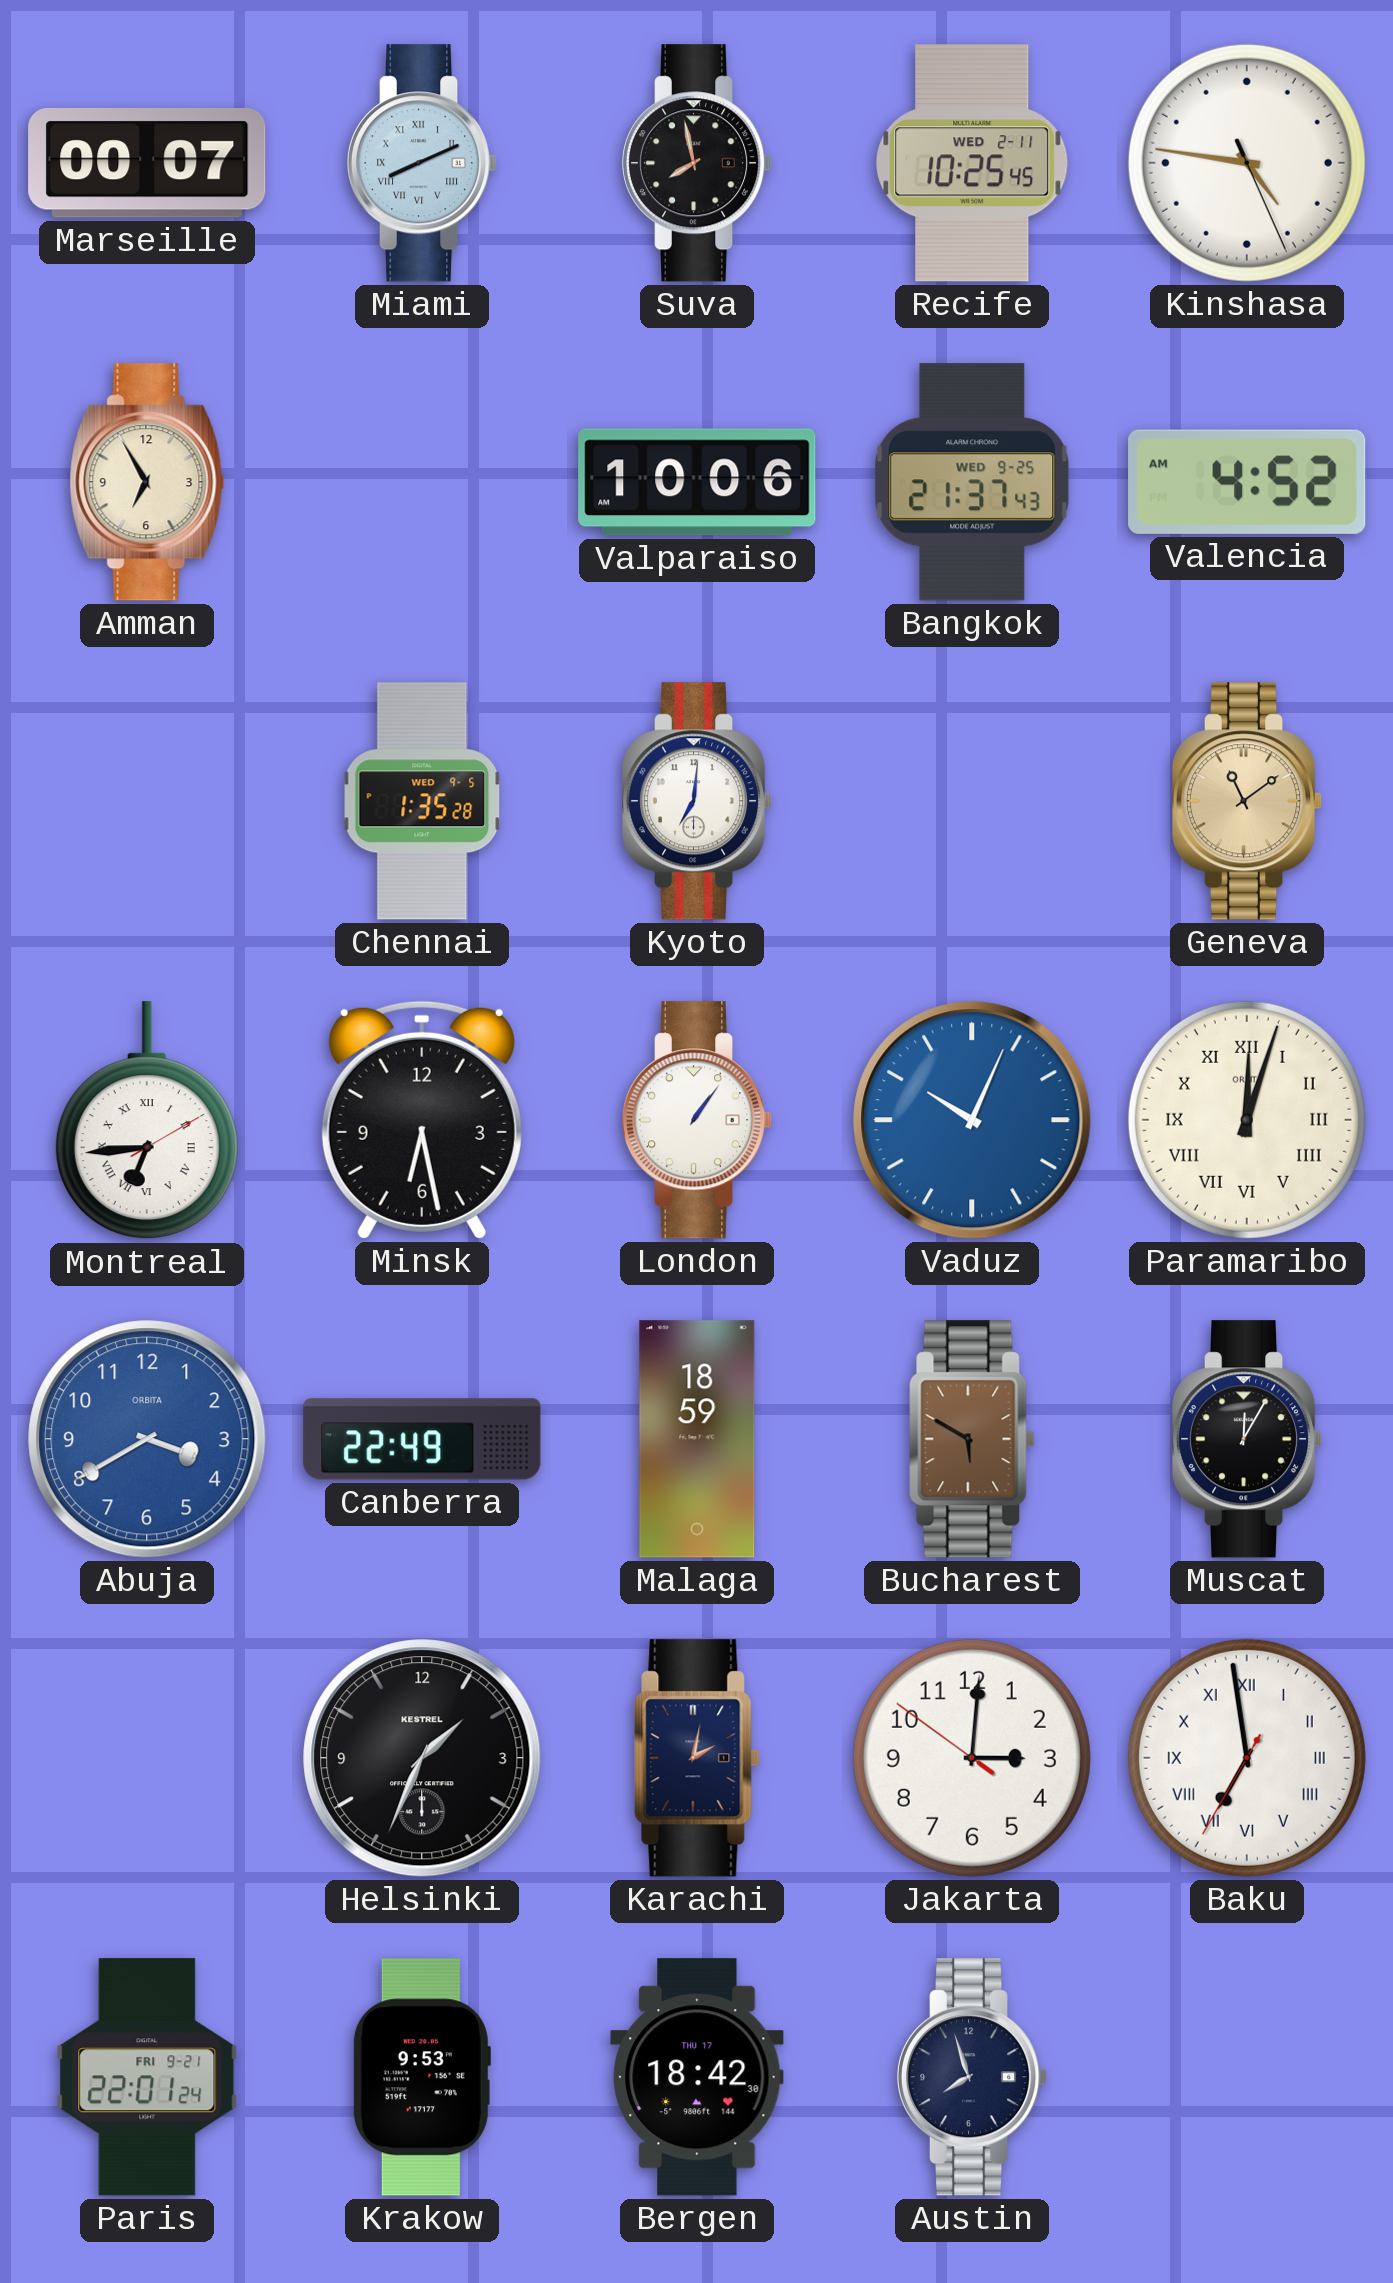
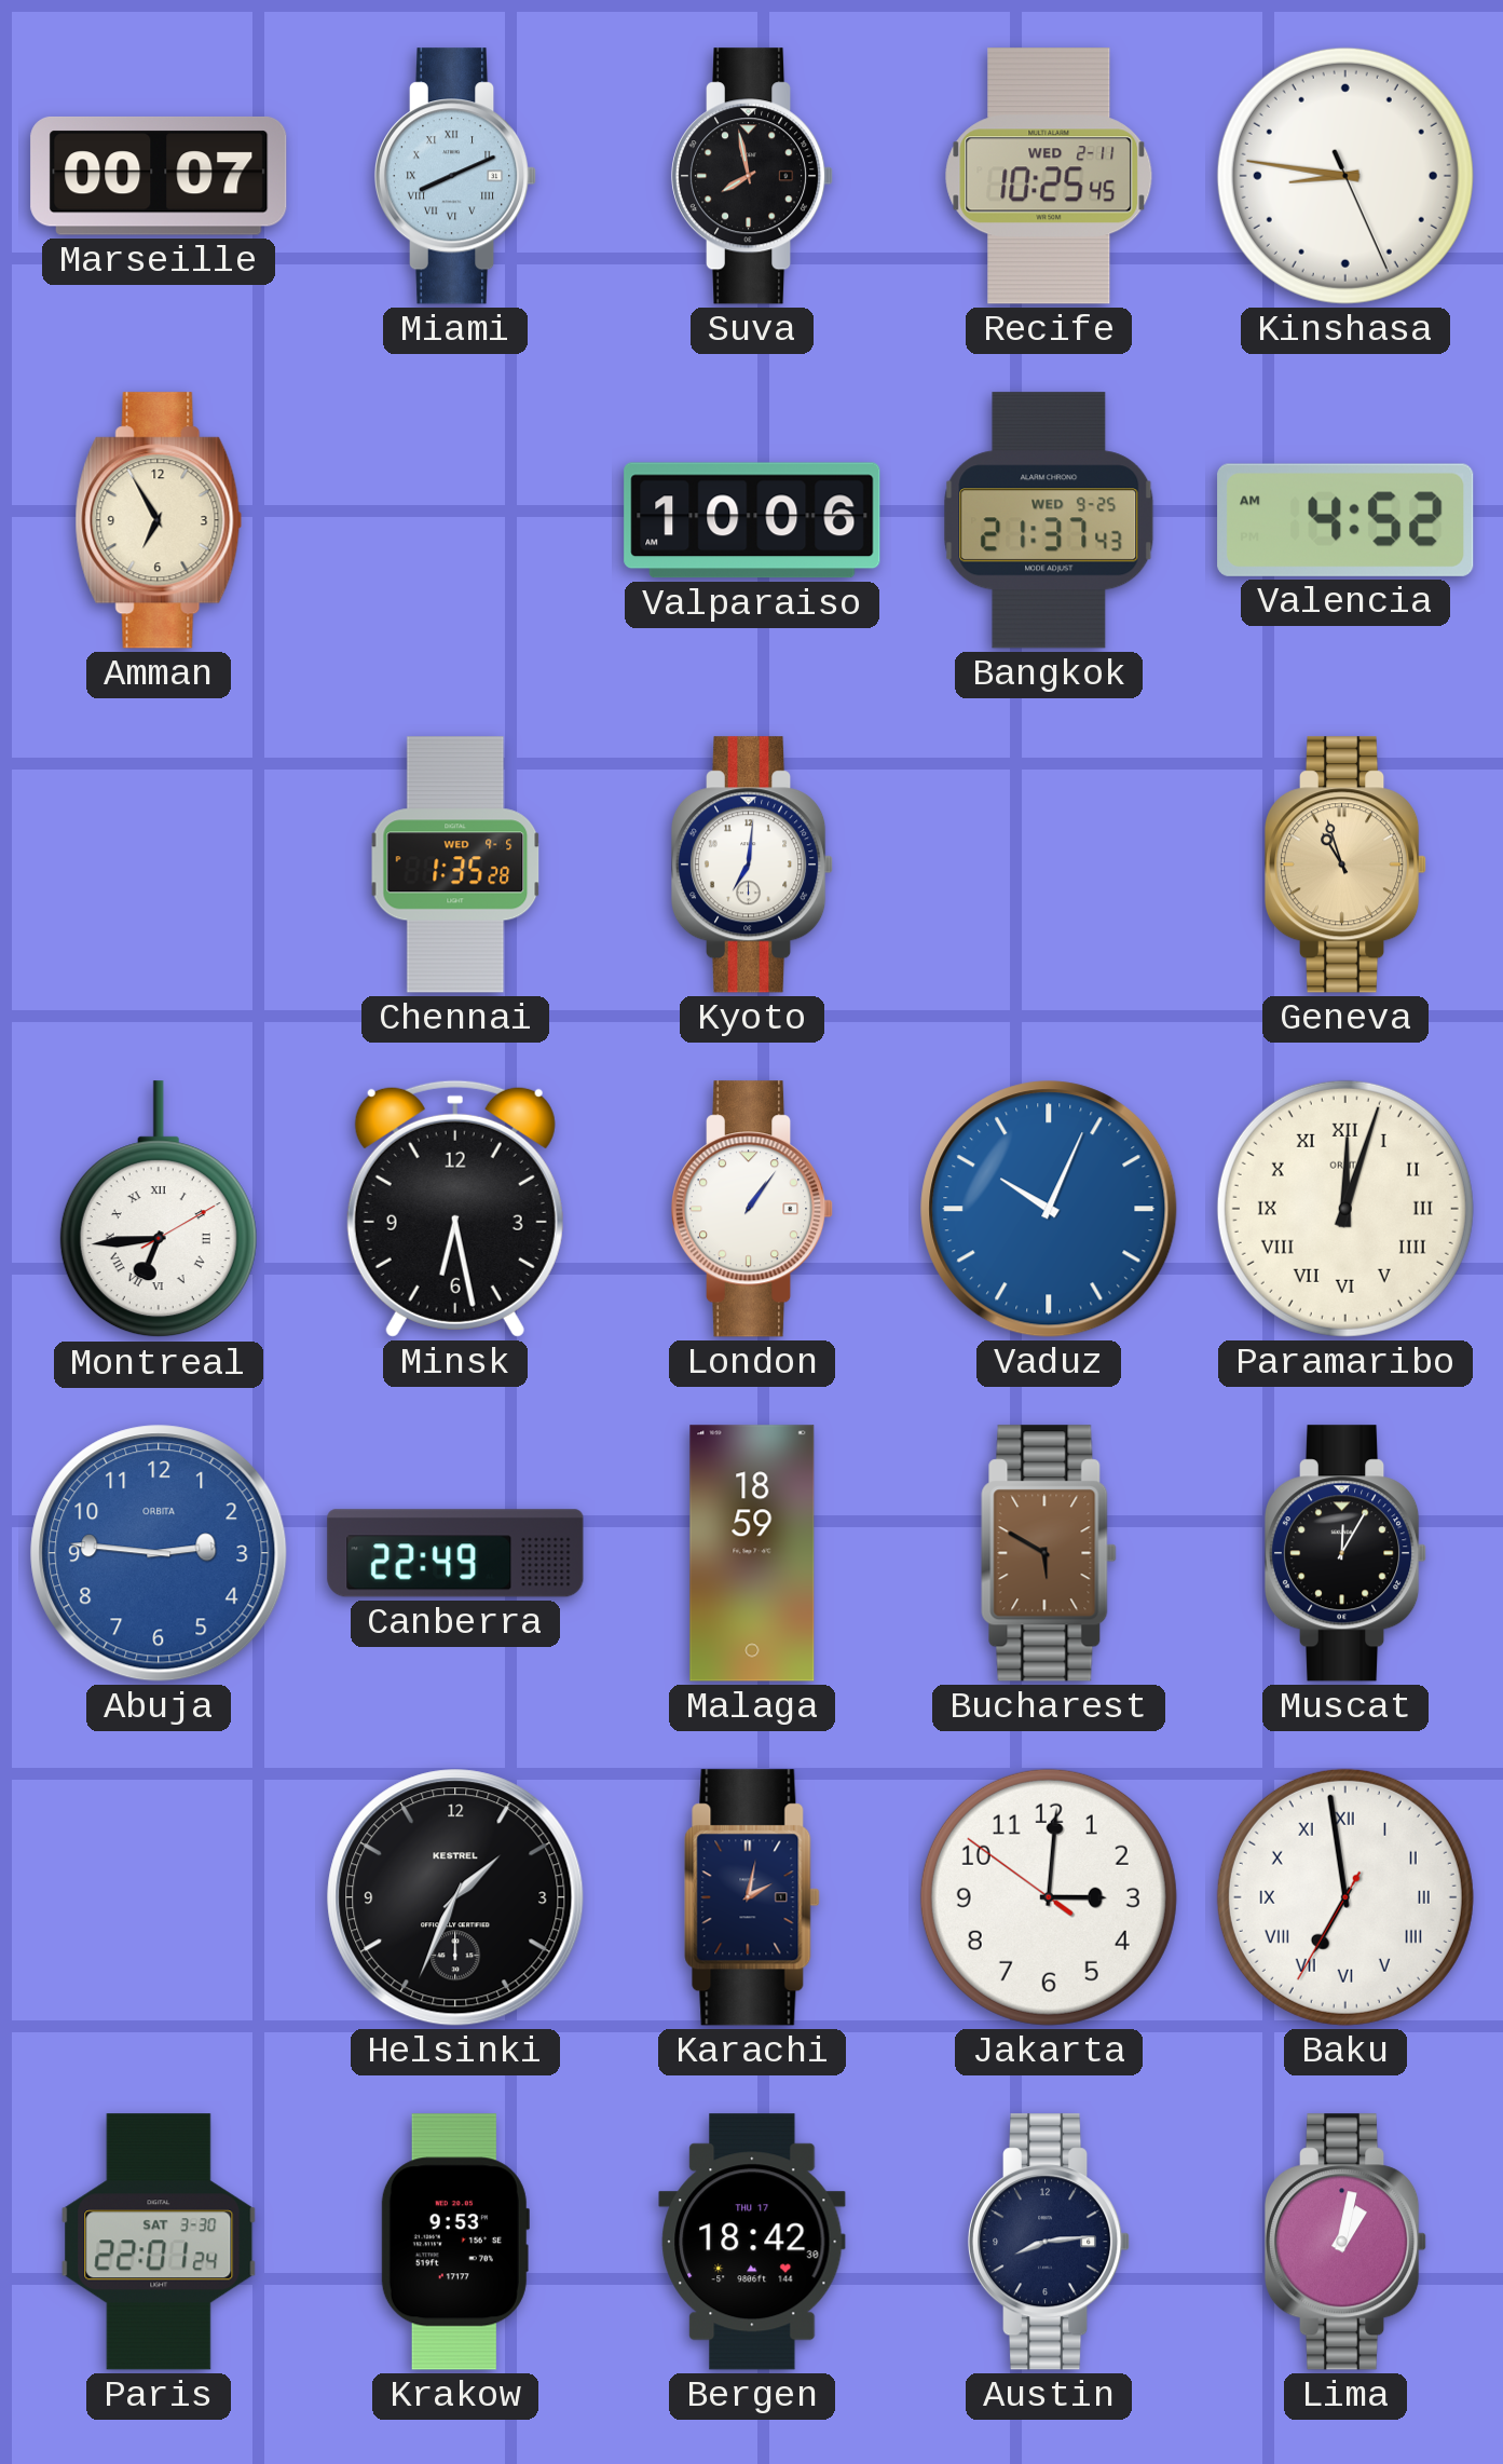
Kinshasa: 4:46 -> 8:46
Geneva: 11:09 -> 10:57
Abuja: 3:40 -> 2:46
Paris date: FRI 9-21 -> SAT 3-30
Austin: 7:57 -> 8:14
Lima: none -> 1:02
